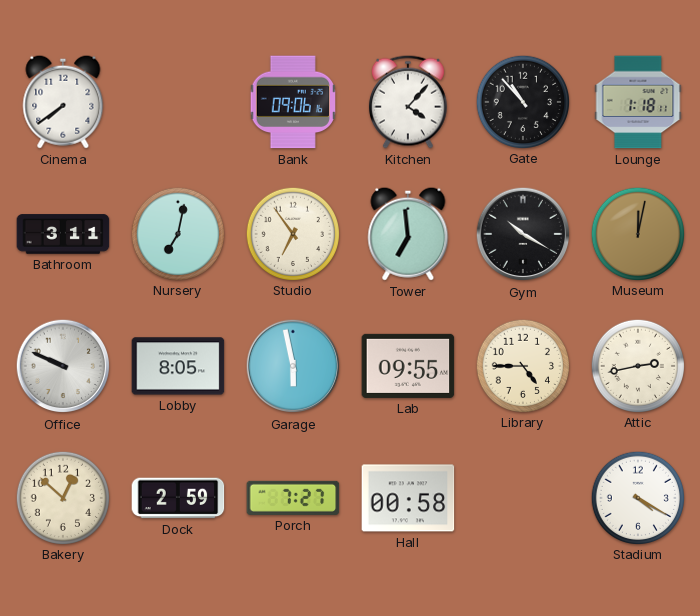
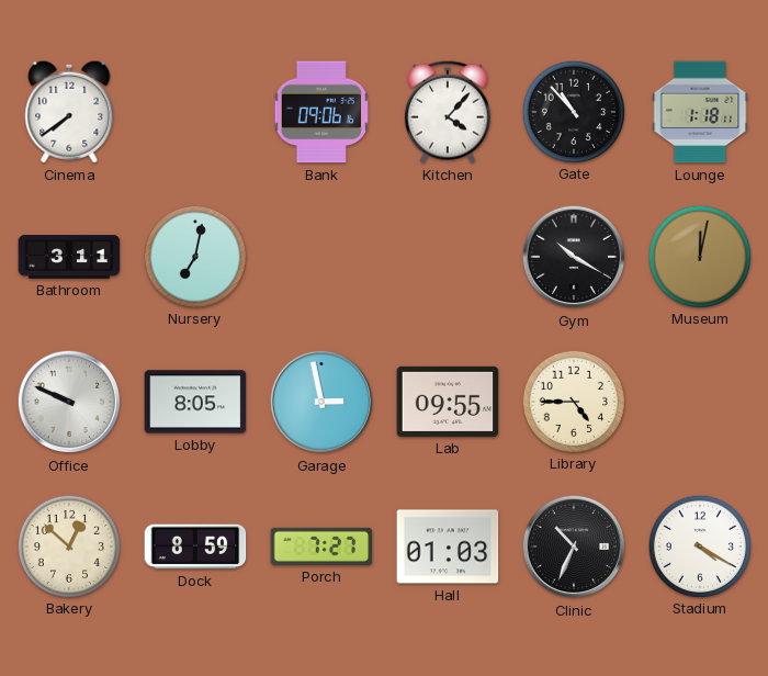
Studio: 6:54 -> none
Tower: 6:59 -> none
Garage: 5:58 -> 2:58
Attic: 2:43 -> none
Dock: 2:59 -> 8:59
Hall: 00:58 -> 01:03
Clinic: none -> 10:34
